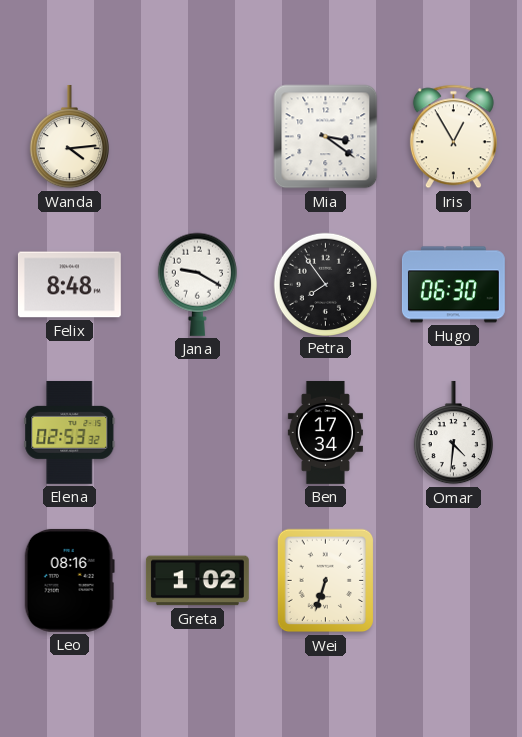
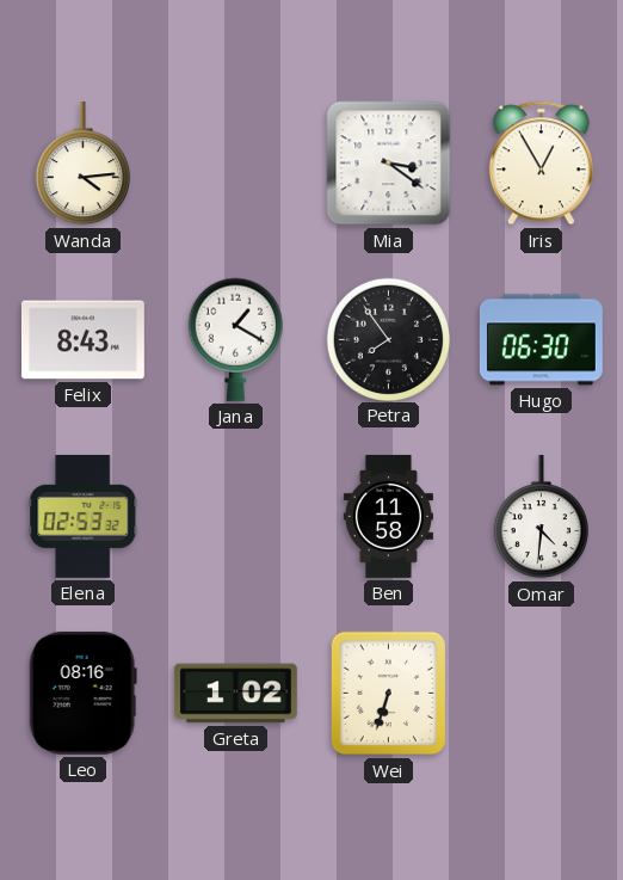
Felix: 8:48 -> 8:43
Jana: 9:20 -> 1:20
Ben: 17:34 -> 11:58
